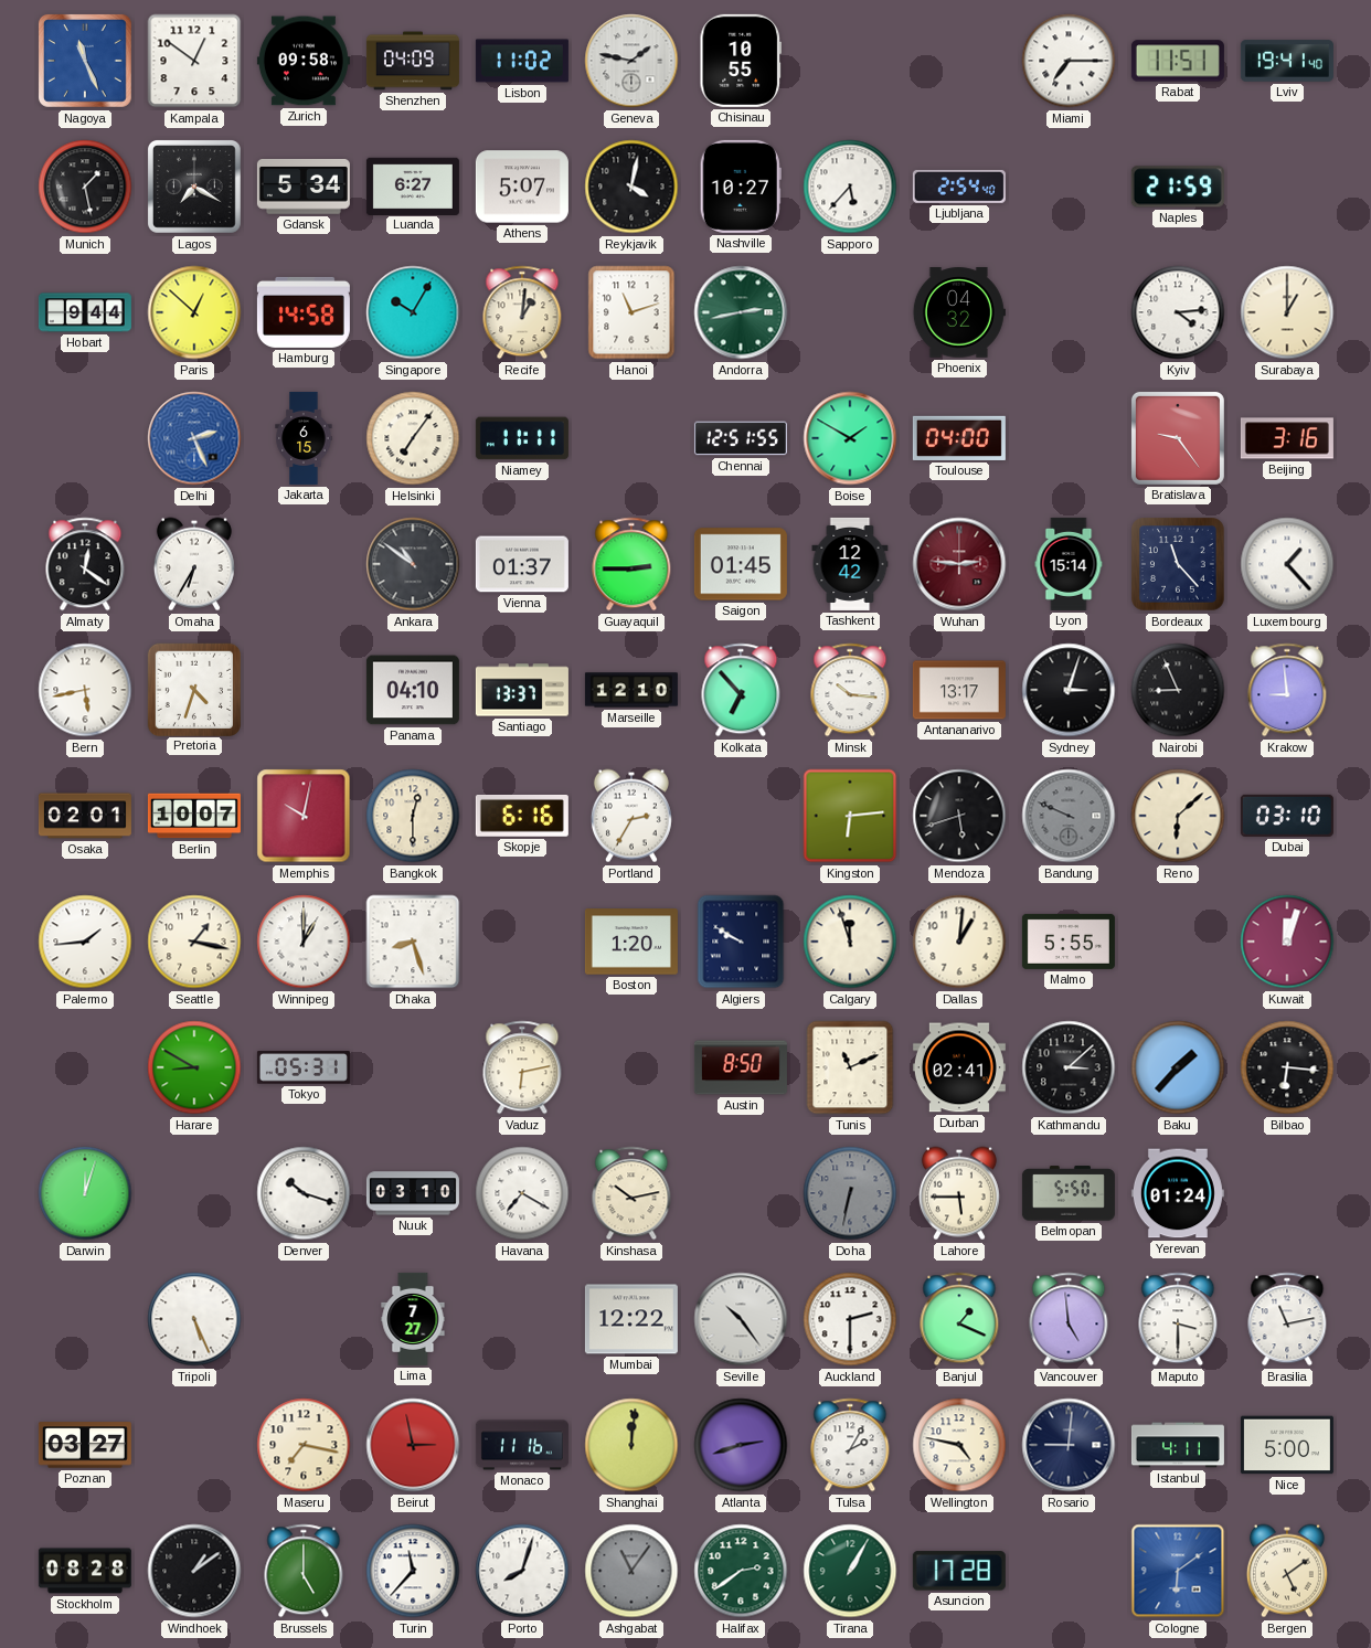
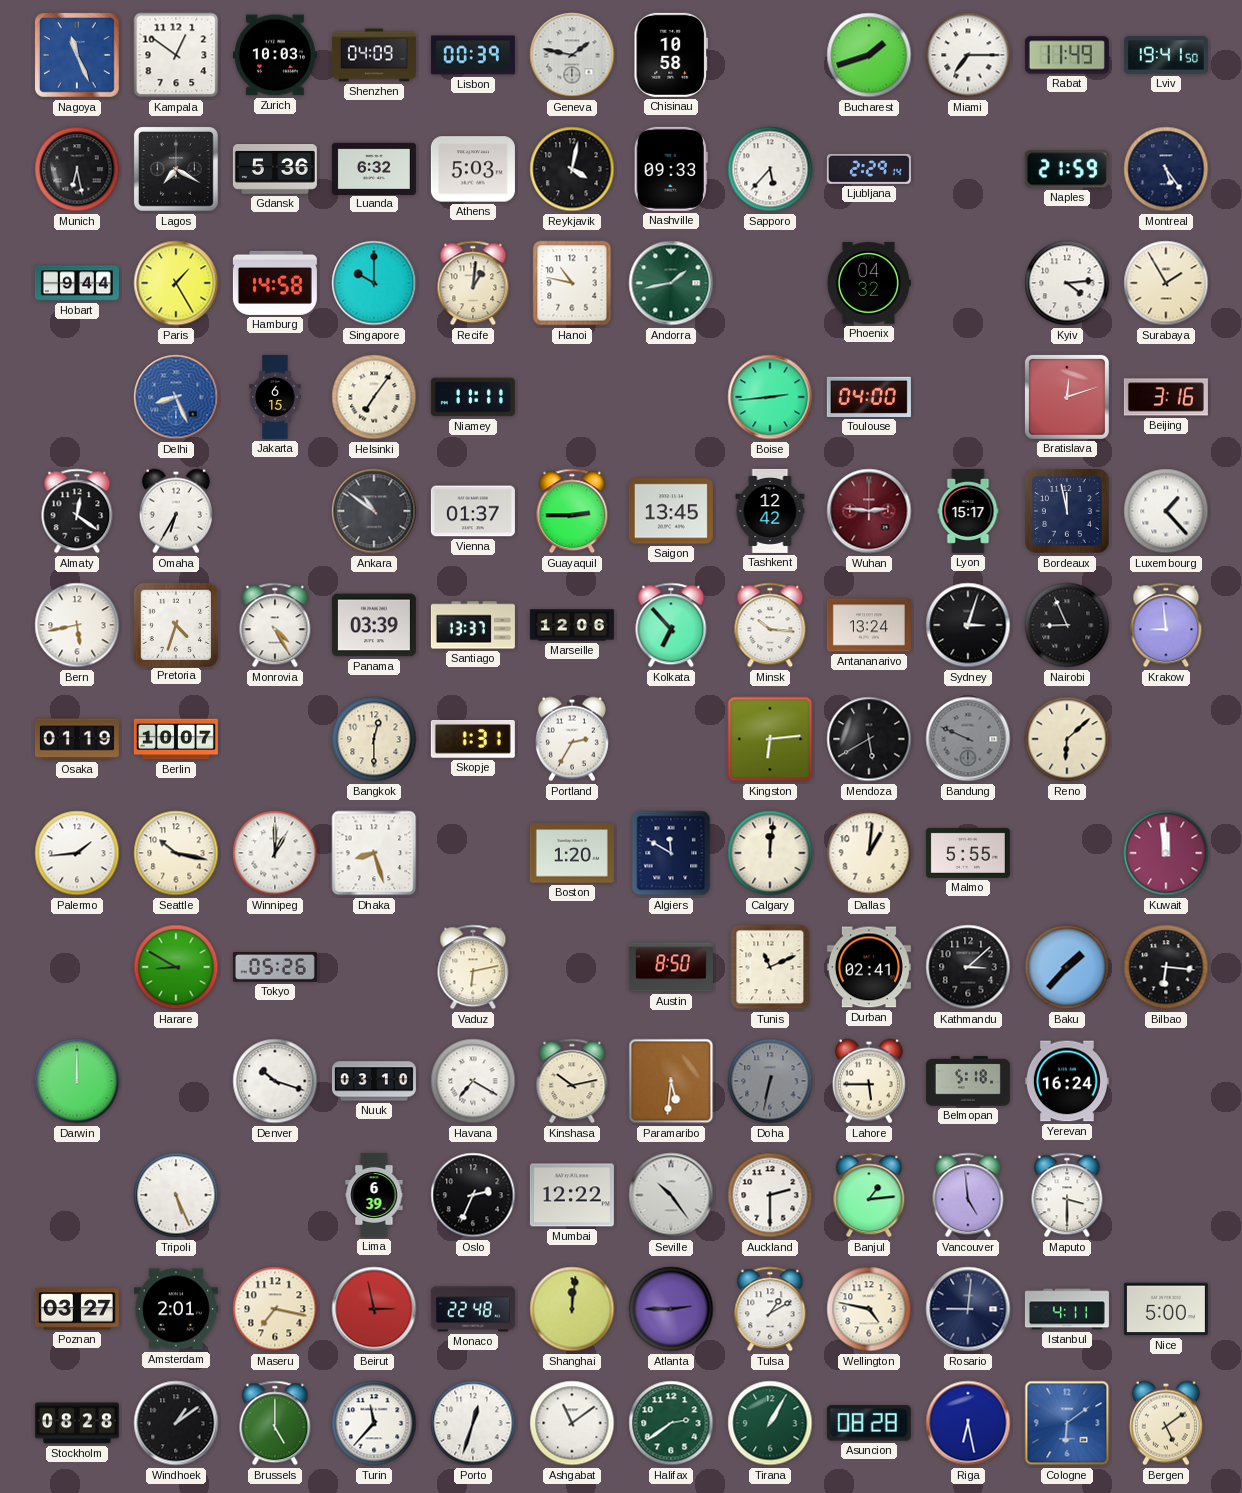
Zurich: 09:58 -> 10:03
Lisbon: 11:02 -> 00:39
Chisinau: 10:55 -> 10:58
Bucharest: none -> 1:42
Rabat: 11:51 -> 11:49
Lviv: 19:41:40 -> 19:41:50
Munich: 1:28 -> 6:28
Gdansk: 5:34 -> 5:36
Luanda: 6:27 -> 6:32
Athens: 5:07 -> 5:03
Nashville: 10:27 -> 09:33
Ljubljana: 2:54 -> 2:29
Montreal: none -> 5:24
Paris: 12:52 -> 1:25
Singapore: 10:05 -> 10:00
Hanoi: 11:12 -> 10:47
Andorra: 2:43 -> 1:43
Surabaya: 1:00 -> 1:55
Delhi: 2:26 -> 8:26
Chennai: 12:51 -> none
Boise: 1:50 -> 2:44
Bratislava: 9:24 -> 12:12
Saigon: 01:45 -> 13:45
Lyon: 15:14 -> 15:17
Bordeaux: 11:23 -> 11:58
Monrovia: none -> 4:25
Panama: 04:10 -> 03:39
Marseille: 12:10 -> 12:06
Antananarivo: 13:17 -> 13:24
Osaka: 02:01 -> 01:19
Memphis: 10:02 -> none
Skopje: 6:16 -> 1:31
Mendoza: 5:42 -> 5:40
Dubai: 03:10 -> none
Seattle: 1:17 -> 10:17
Algiers: 9:50 -> 11:50
Calgary: 11:57 -> 12:01
Kuwait: 12:03 -> 11:59
Tokyo: 05:31 -> 05:26
Darwin: 12:03 -> 12:00
Paramaribo: none -> 5:31
Belmopan: 5:50 -> 5:18
Yerevan: 01:24 -> 16:24
Lima: 7:27 -> 6:39
Oslo: none -> 2:34
Banjul: 1:19 -> 1:14
Brasilia: 11:13 -> none
Amsterdam: none -> 2:01
Monaco: 11:16 -> 22:48
Atlanta: 2:42 -> 2:45
Tulsa: 2:05 -> 1:10
Porto: 8:03 -> 12:33
Ashgabat: 11:06 -> 11:09
Ashgabat dial: grey -> white
Asuncion: 17:28 -> 08:28
Riga: none -> 6:28
